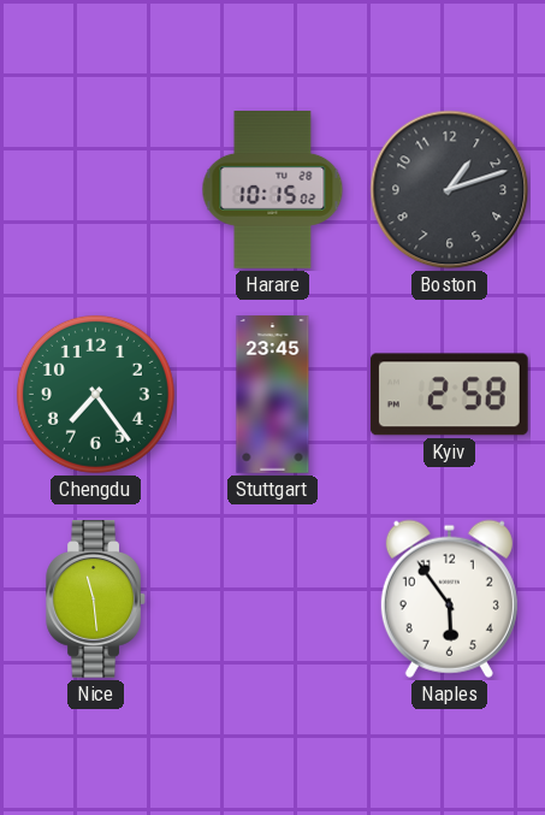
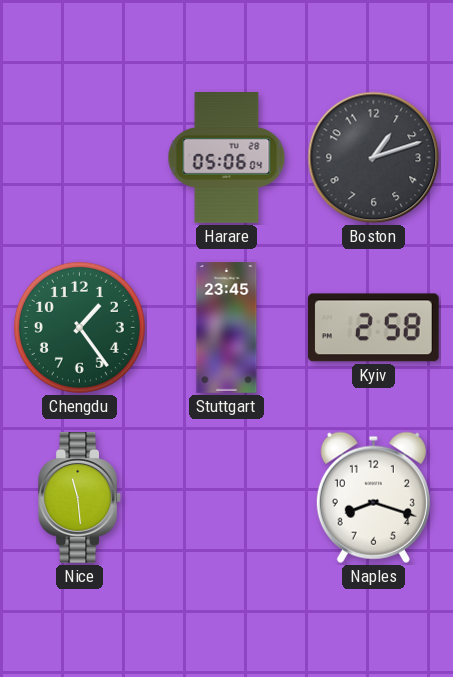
Harare: 10:15 -> 05:06
Chengdu: 7:24 -> 1:24
Naples: 5:54 -> 8:18
